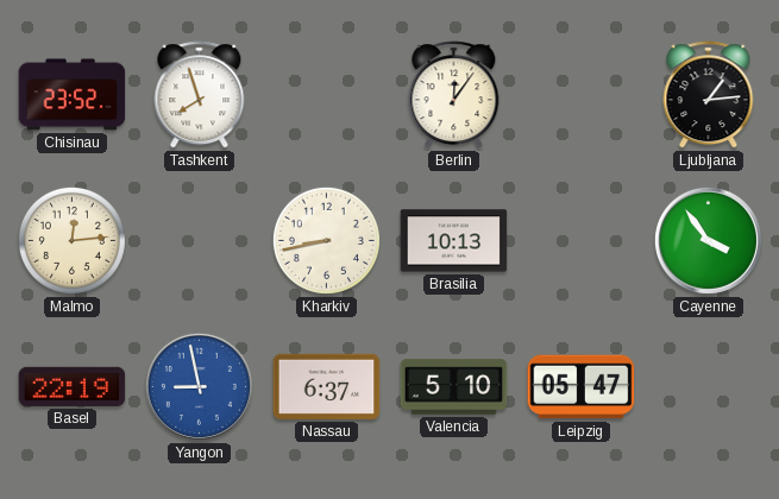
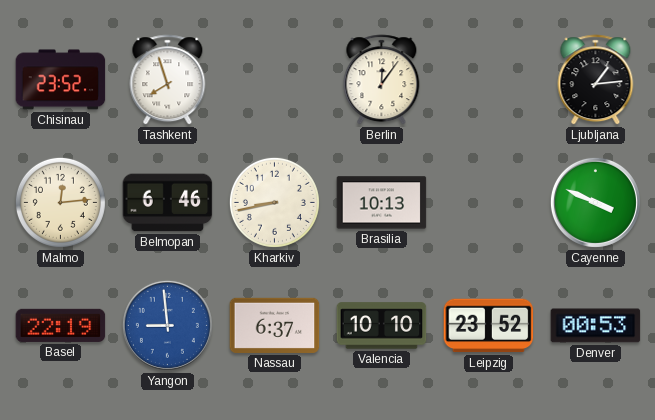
Belmopan: none -> 6:46
Cayenne: 3:54 -> 3:49
Yangon: 8:58 -> 8:59
Valencia: 5:10 -> 10:10
Leipzig: 05:47 -> 23:52
Denver: none -> 00:53
